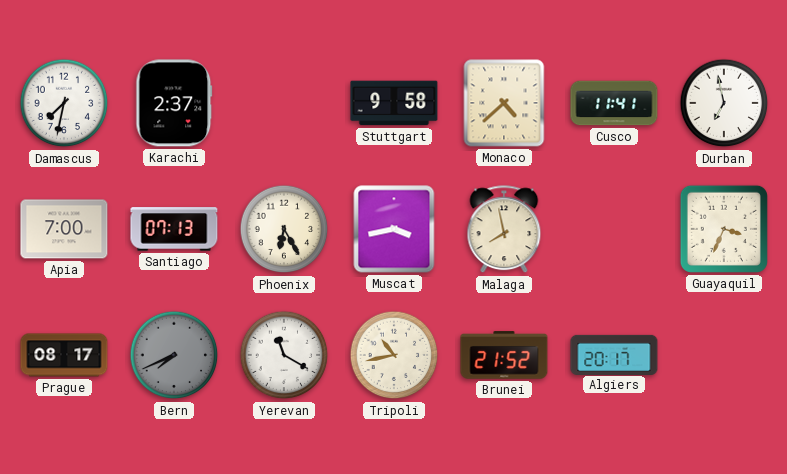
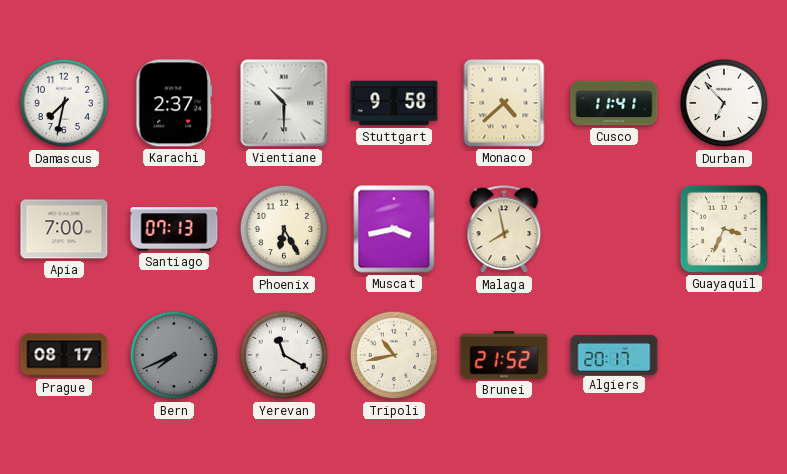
Vientiane: none -> 10:30
Durban: 6:58 -> 6:53
